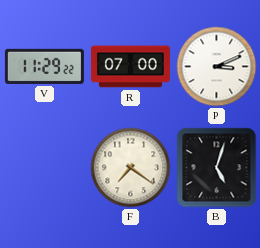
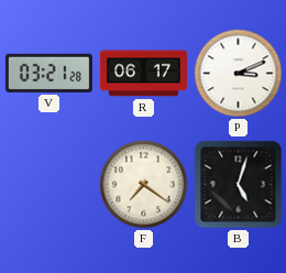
V: 11:29 -> 03:21
R: 07:00 -> 06:17
